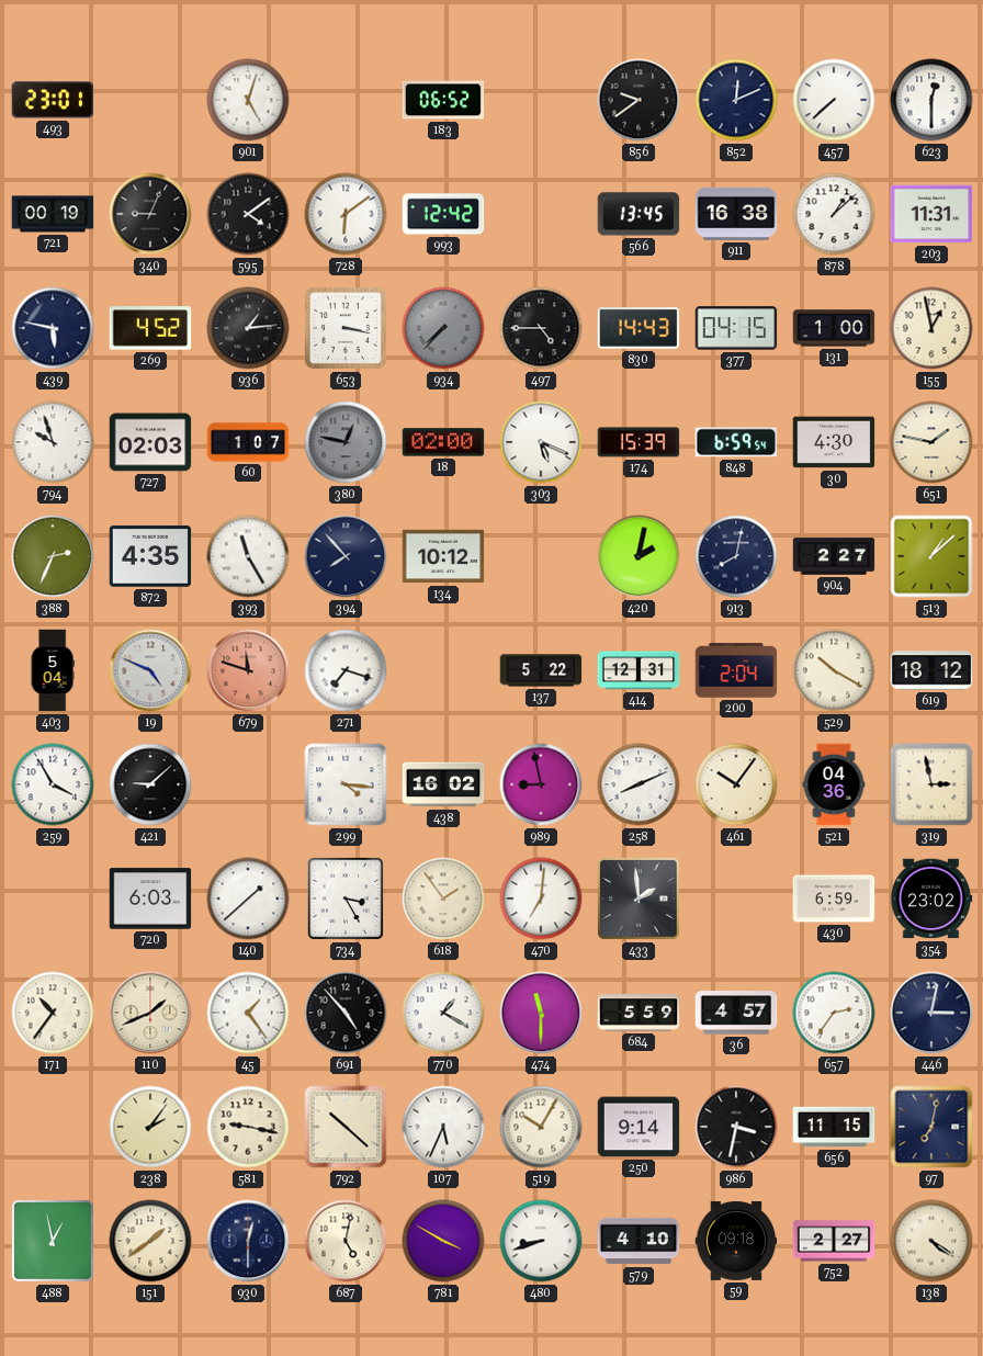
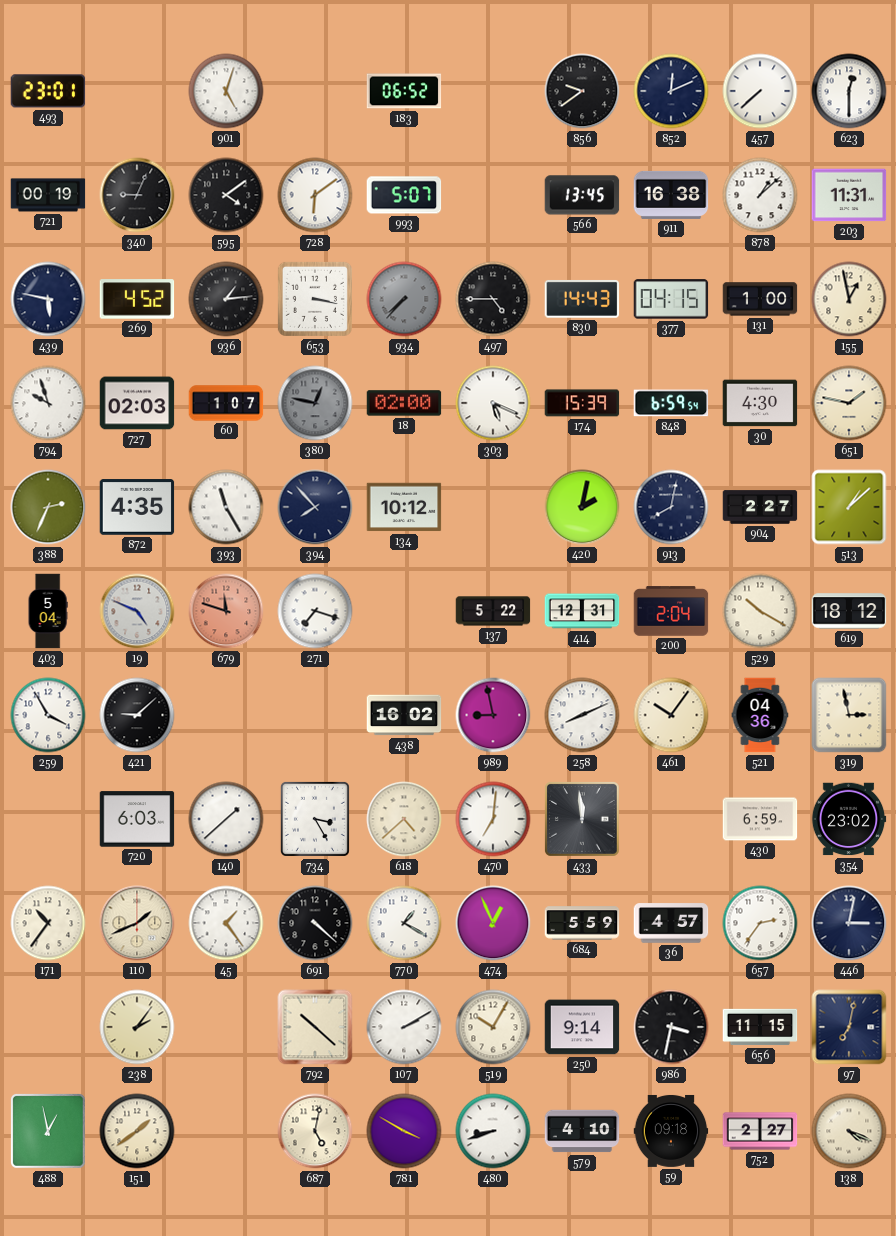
993: 12:42 -> 5:07
299: 4:16 -> none
618: 1:54 -> 4:38
433: 1:59 -> 11:59
691: 4:53 -> 4:22
474: 11:30 -> 12:56
581: 9:17 -> none
107: 5:34 -> 2:10
930: 12:30 -> none
138: 4:21 -> 4:19
